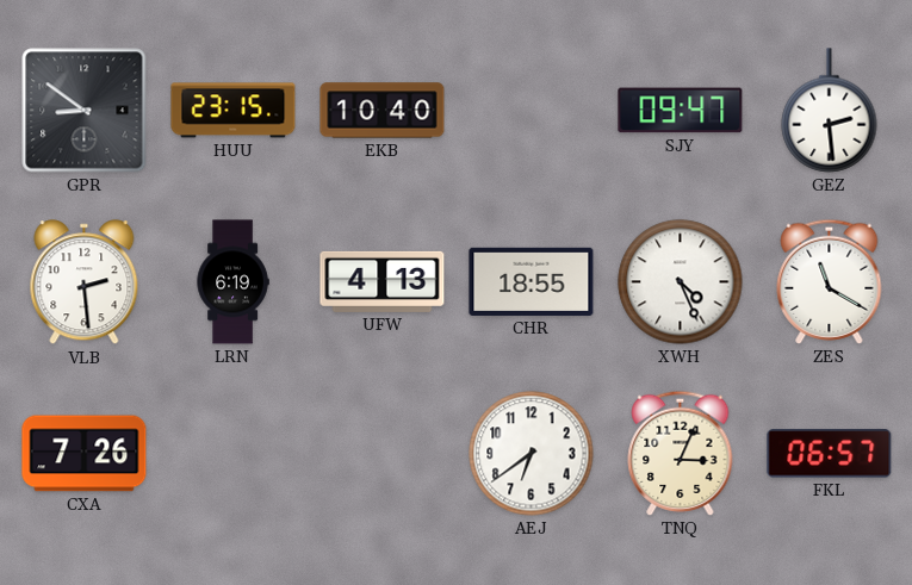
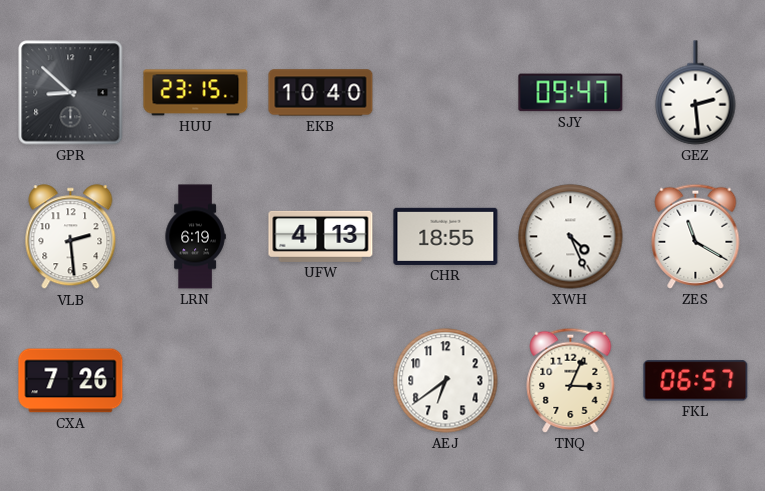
GPR: 8:51 -> 8:52
